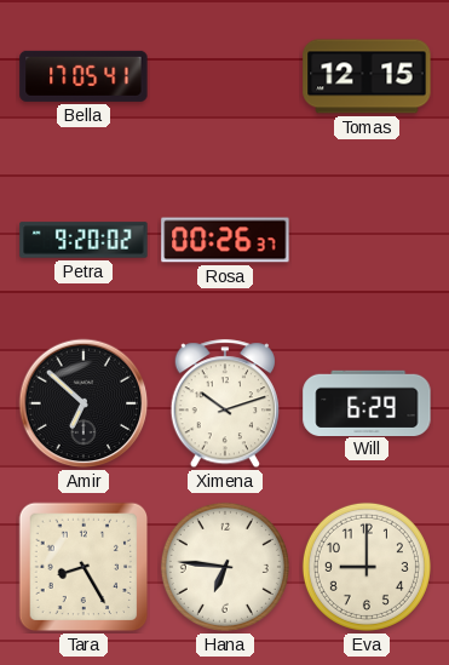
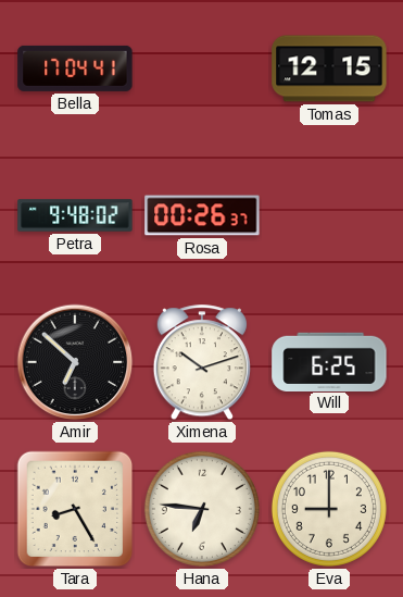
Bella: 17:05 -> 17:04
Petra: 9:20 -> 9:48
Will: 6:29 -> 6:25
